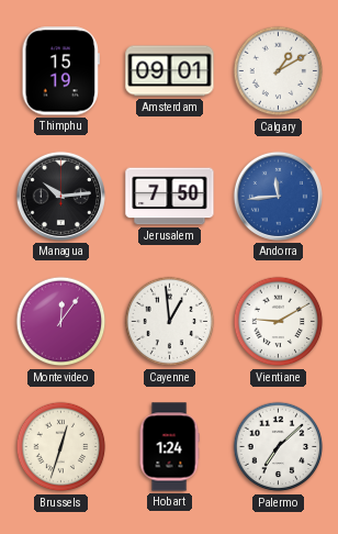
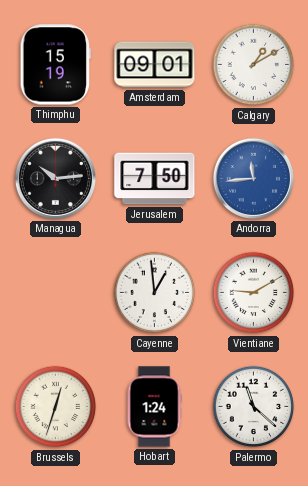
Montevideo: 12:06 -> none
Palermo: 7:08 -> 11:22
